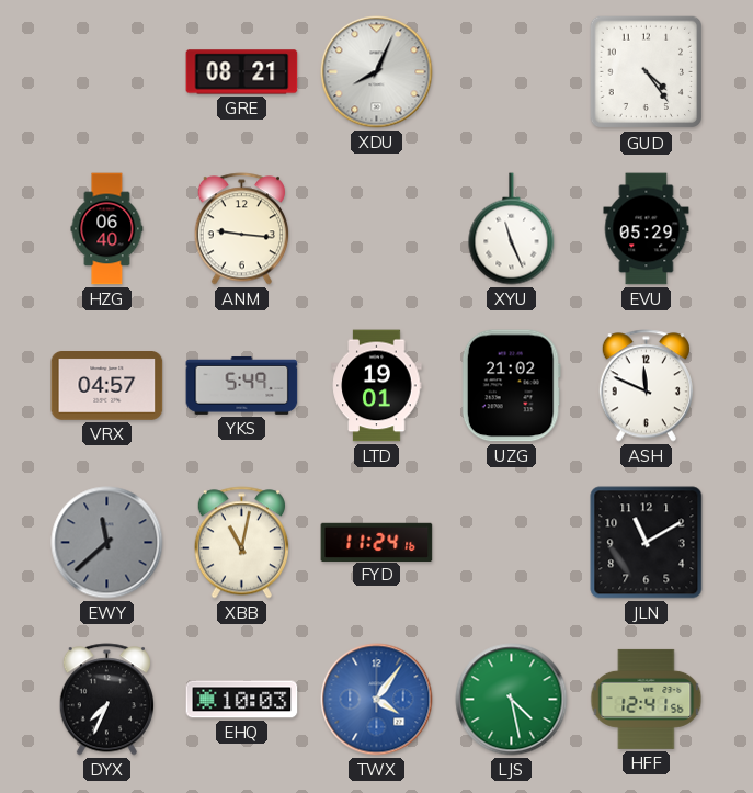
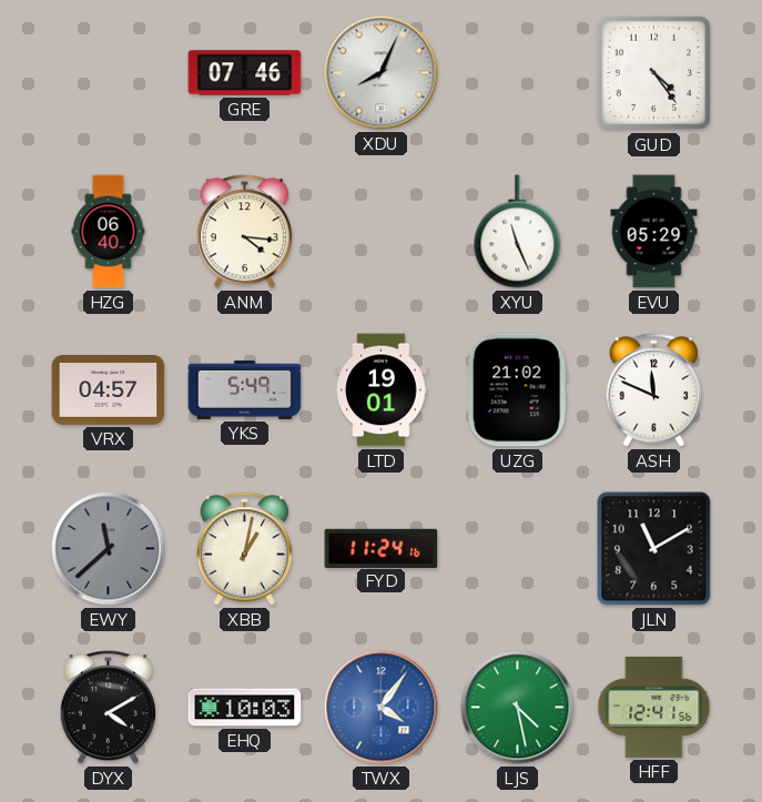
GRE: 08:21 -> 07:46
ANM: 9:16 -> 4:16
XBB: 11:02 -> 1:02
DYX: 7:34 -> 4:10
